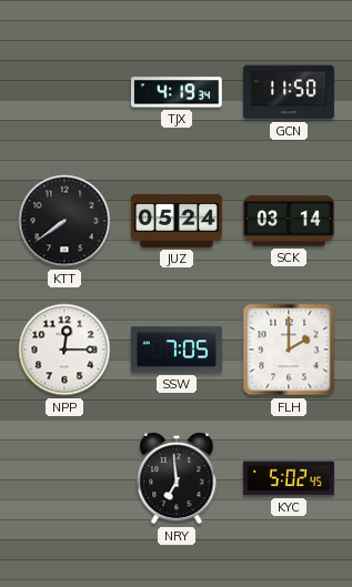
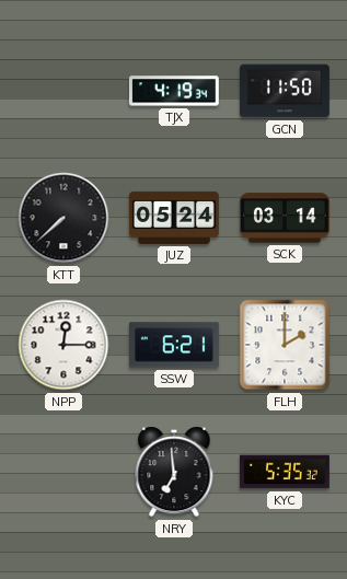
KTT: 7:39 -> 7:38
SSW: 7:05 -> 6:21
KYC: 5:02 -> 5:35
